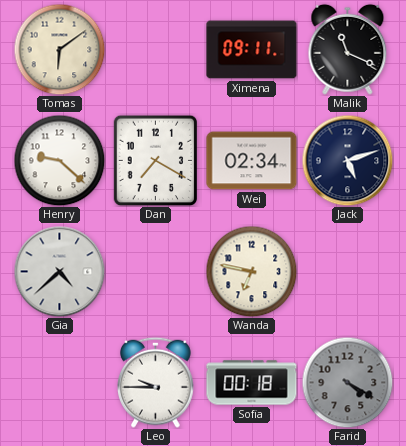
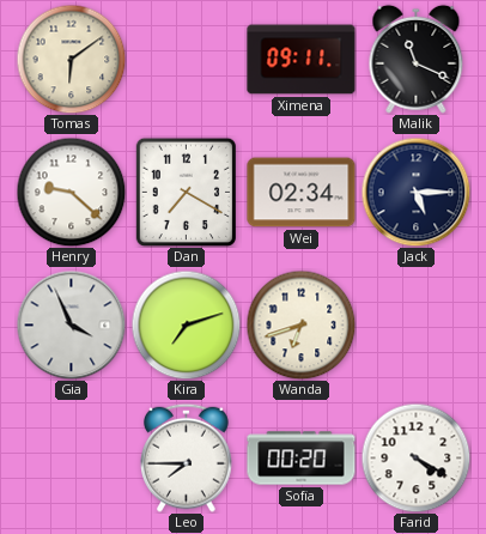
Jack: 5:12 -> 5:15
Gia: 4:38 -> 3:56
Kira: none -> 7:12
Wanda: 6:47 -> 6:42
Leo: 9:45 -> 7:45
Sofia: 00:18 -> 00:20
Farid dial: grey -> white
